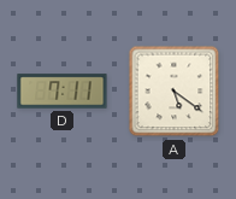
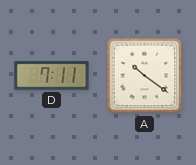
A: 5:21 -> 10:21
